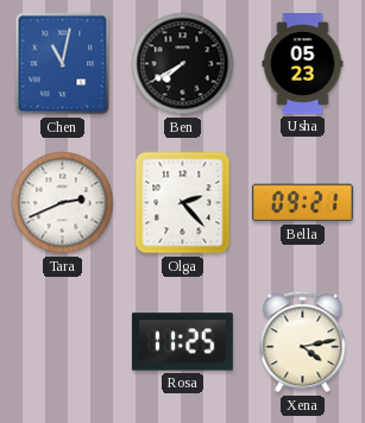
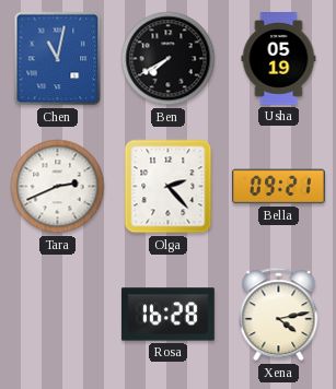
Usha: 05:23 -> 05:19
Rosa: 11:25 -> 16:28
